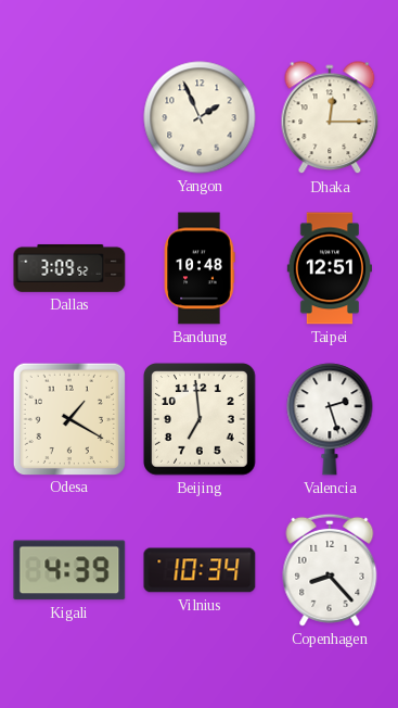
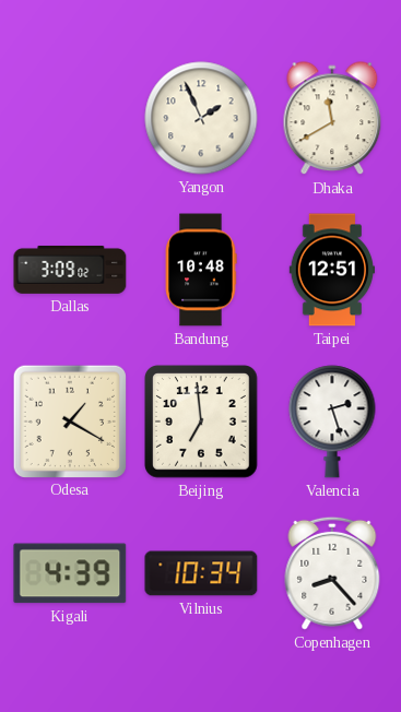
Dhaka: 12:15 -> 11:40
Dallas: 3:09:52 -> 3:09:02
